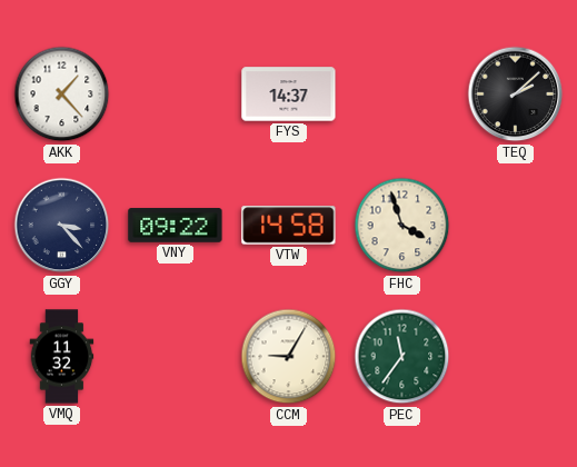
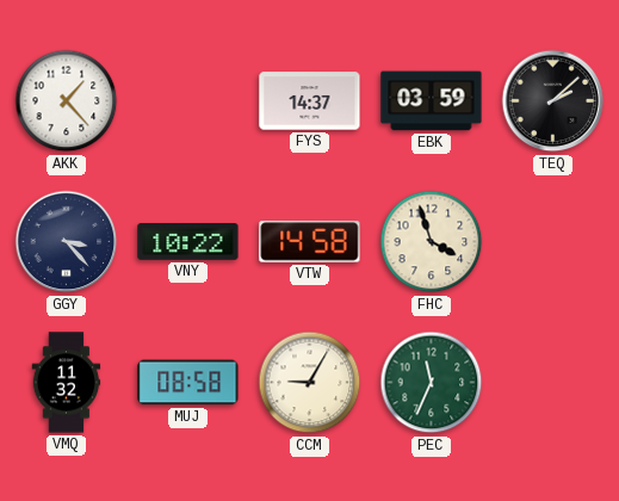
EBK: none -> 03:59
VNY: 09:22 -> 10:22
MUJ: none -> 08:58
PEC: 11:36 -> 11:34
